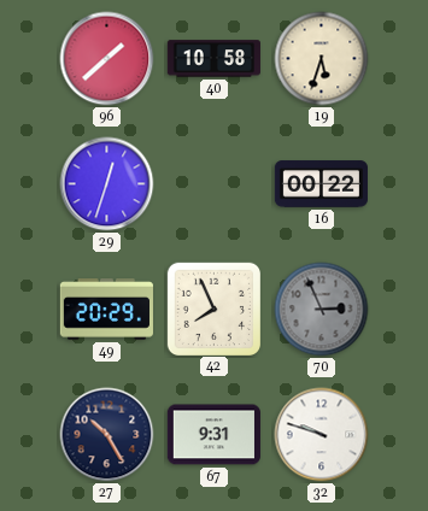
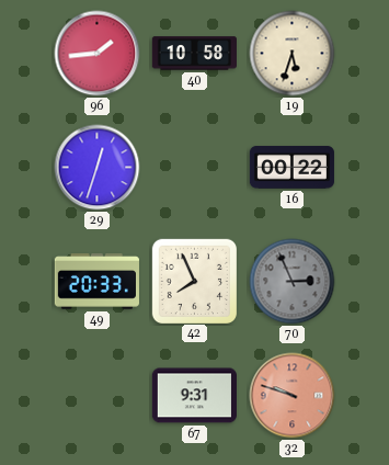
96: 1:38 -> 1:44
49: 20:29 -> 20:33
27: 10:25 -> none
32 dial: white -> salmon
